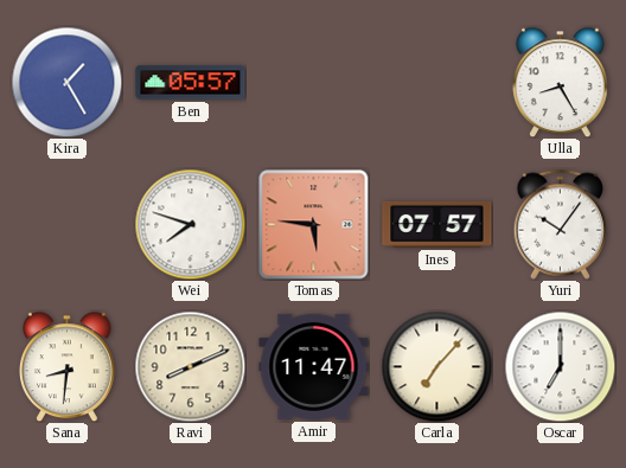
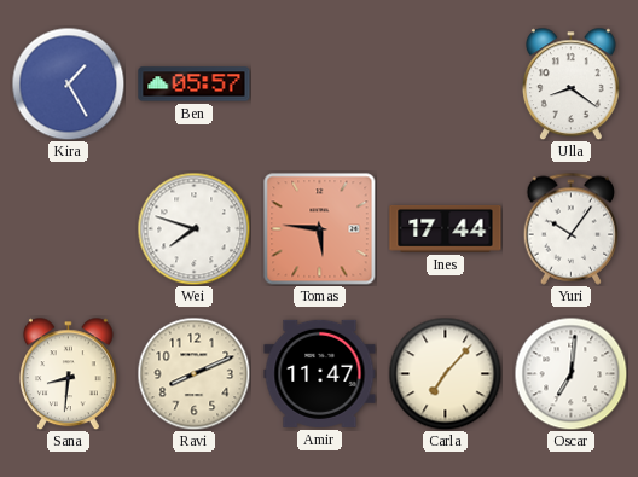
Ulla: 8:25 -> 8:21
Ines: 07:57 -> 17:44
Oscar: 7:00 -> 7:01
